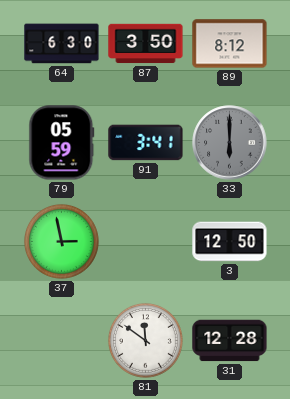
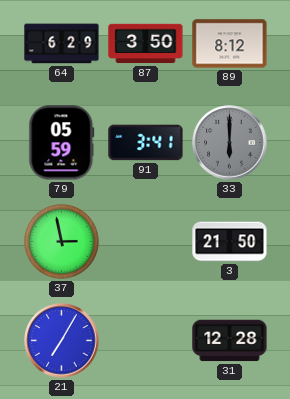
64: 6:30 -> 6:29
3: 12:50 -> 21:50
21: none -> 7:05
81: 11:51 -> none
